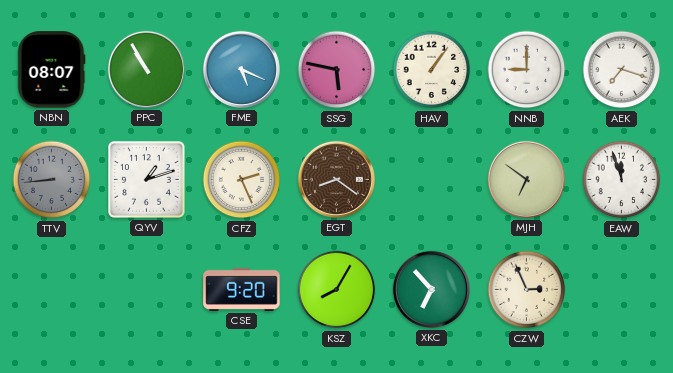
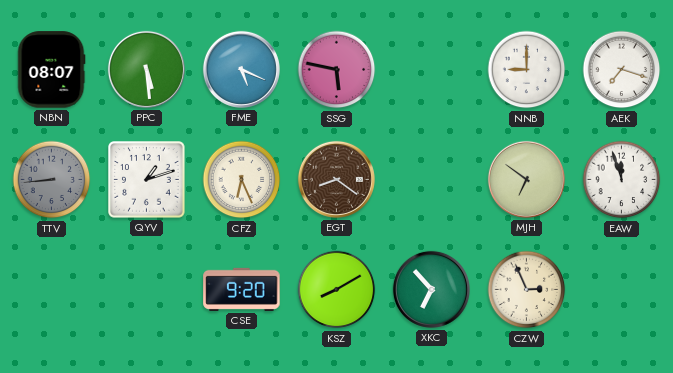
PPC: 10:55 -> 5:29
HAV: 1:06 -> none
CFZ: 2:26 -> 6:26
KSZ: 8:05 -> 8:10
